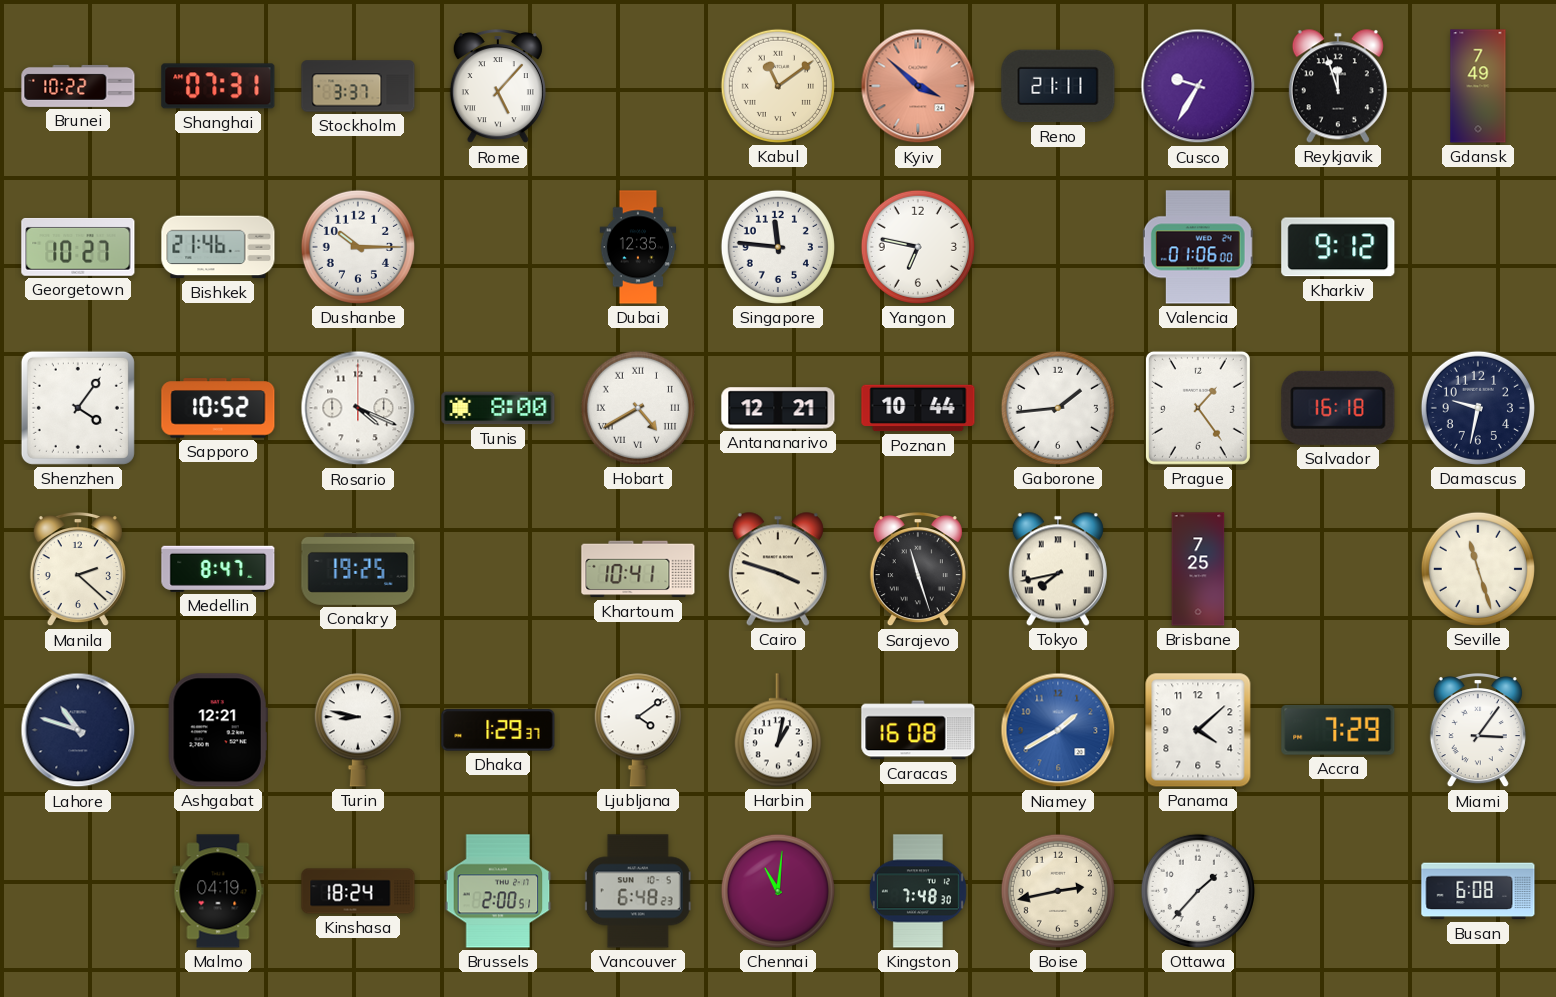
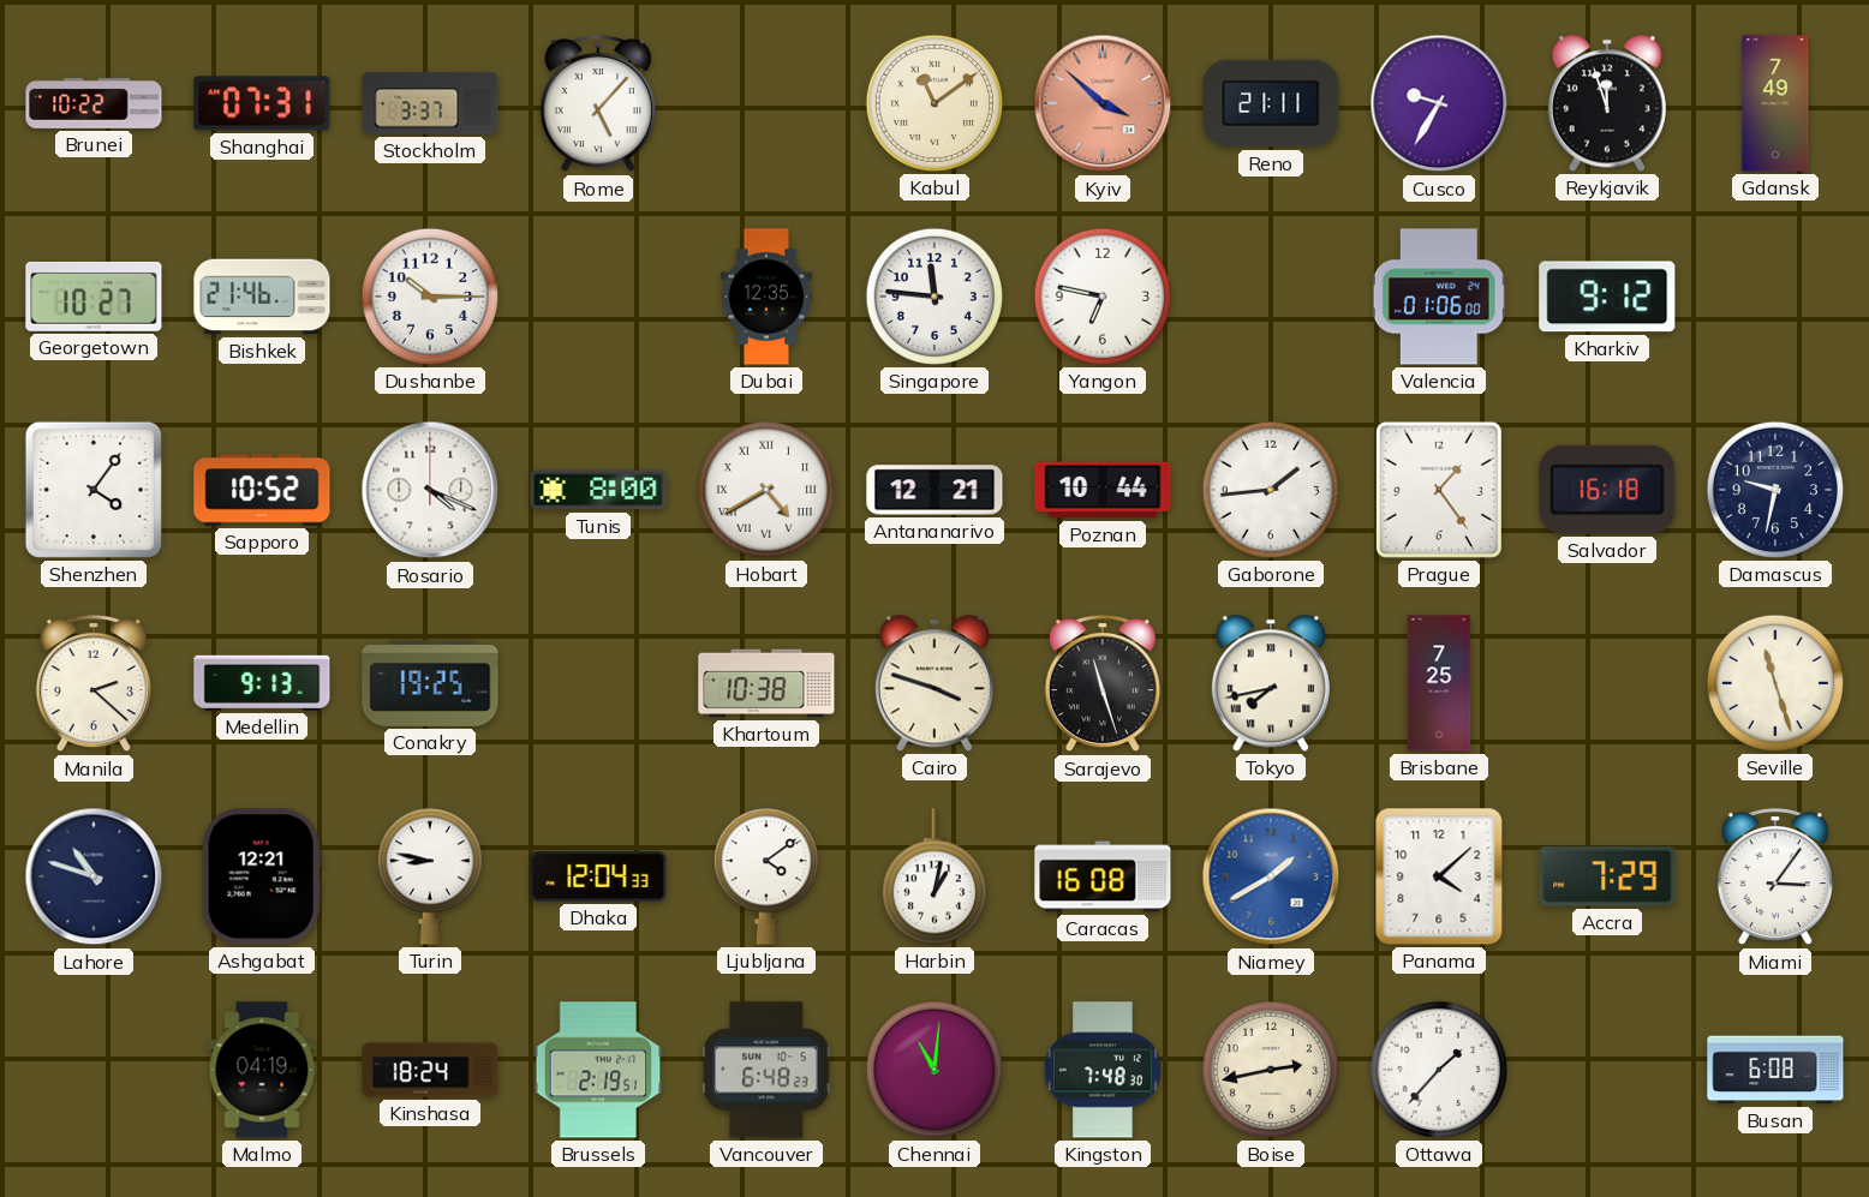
Medellin: 8:47 -> 9:13
Khartoum: 10:41 -> 10:38
Dhaka: 1:29 -> 12:04
Brussels: 2:00 -> 2:19
